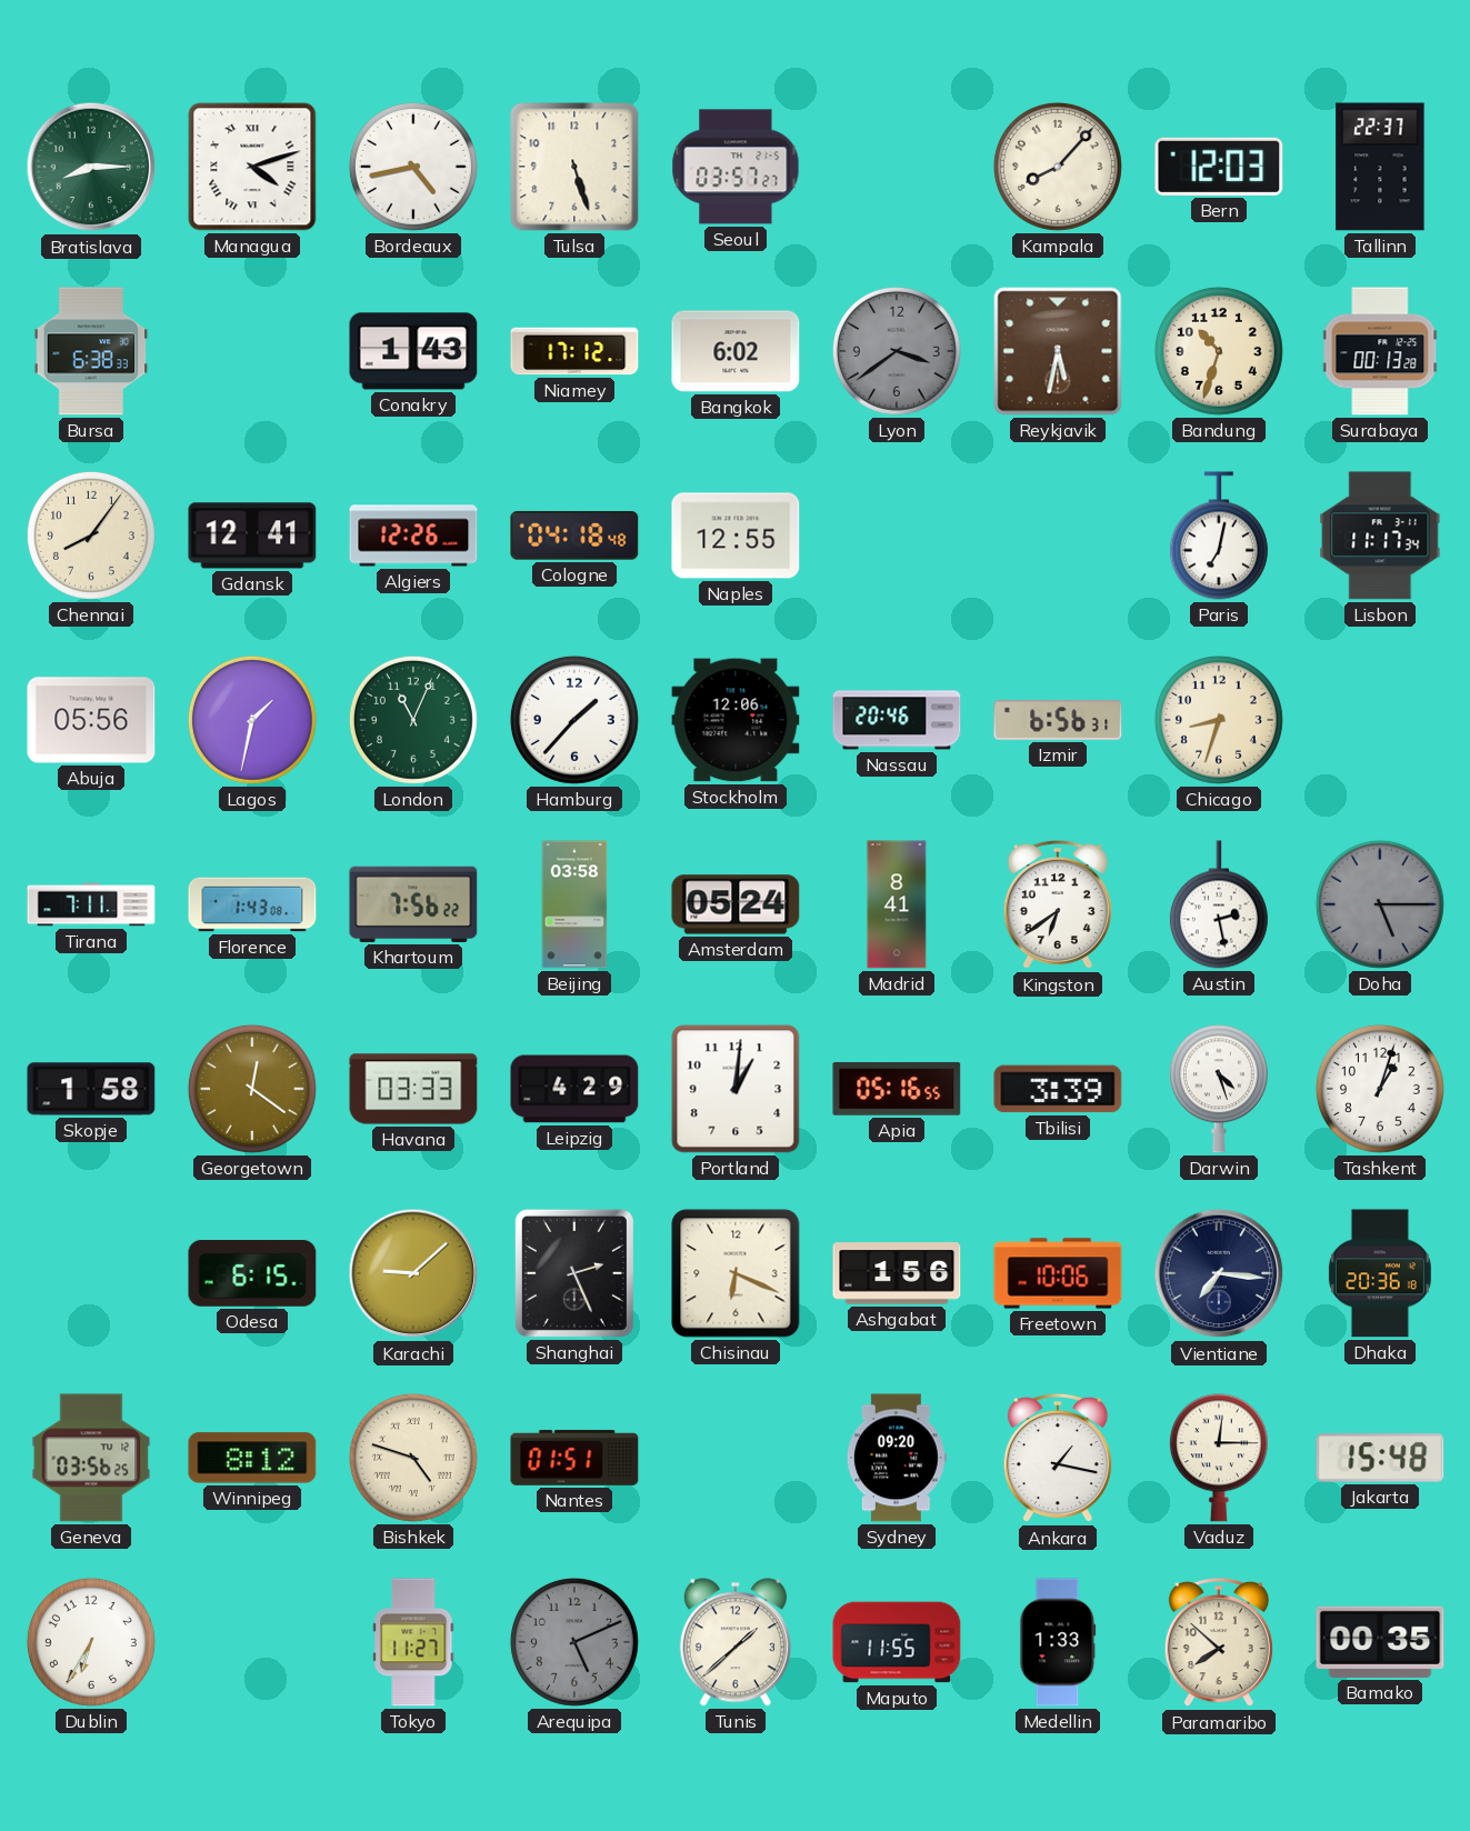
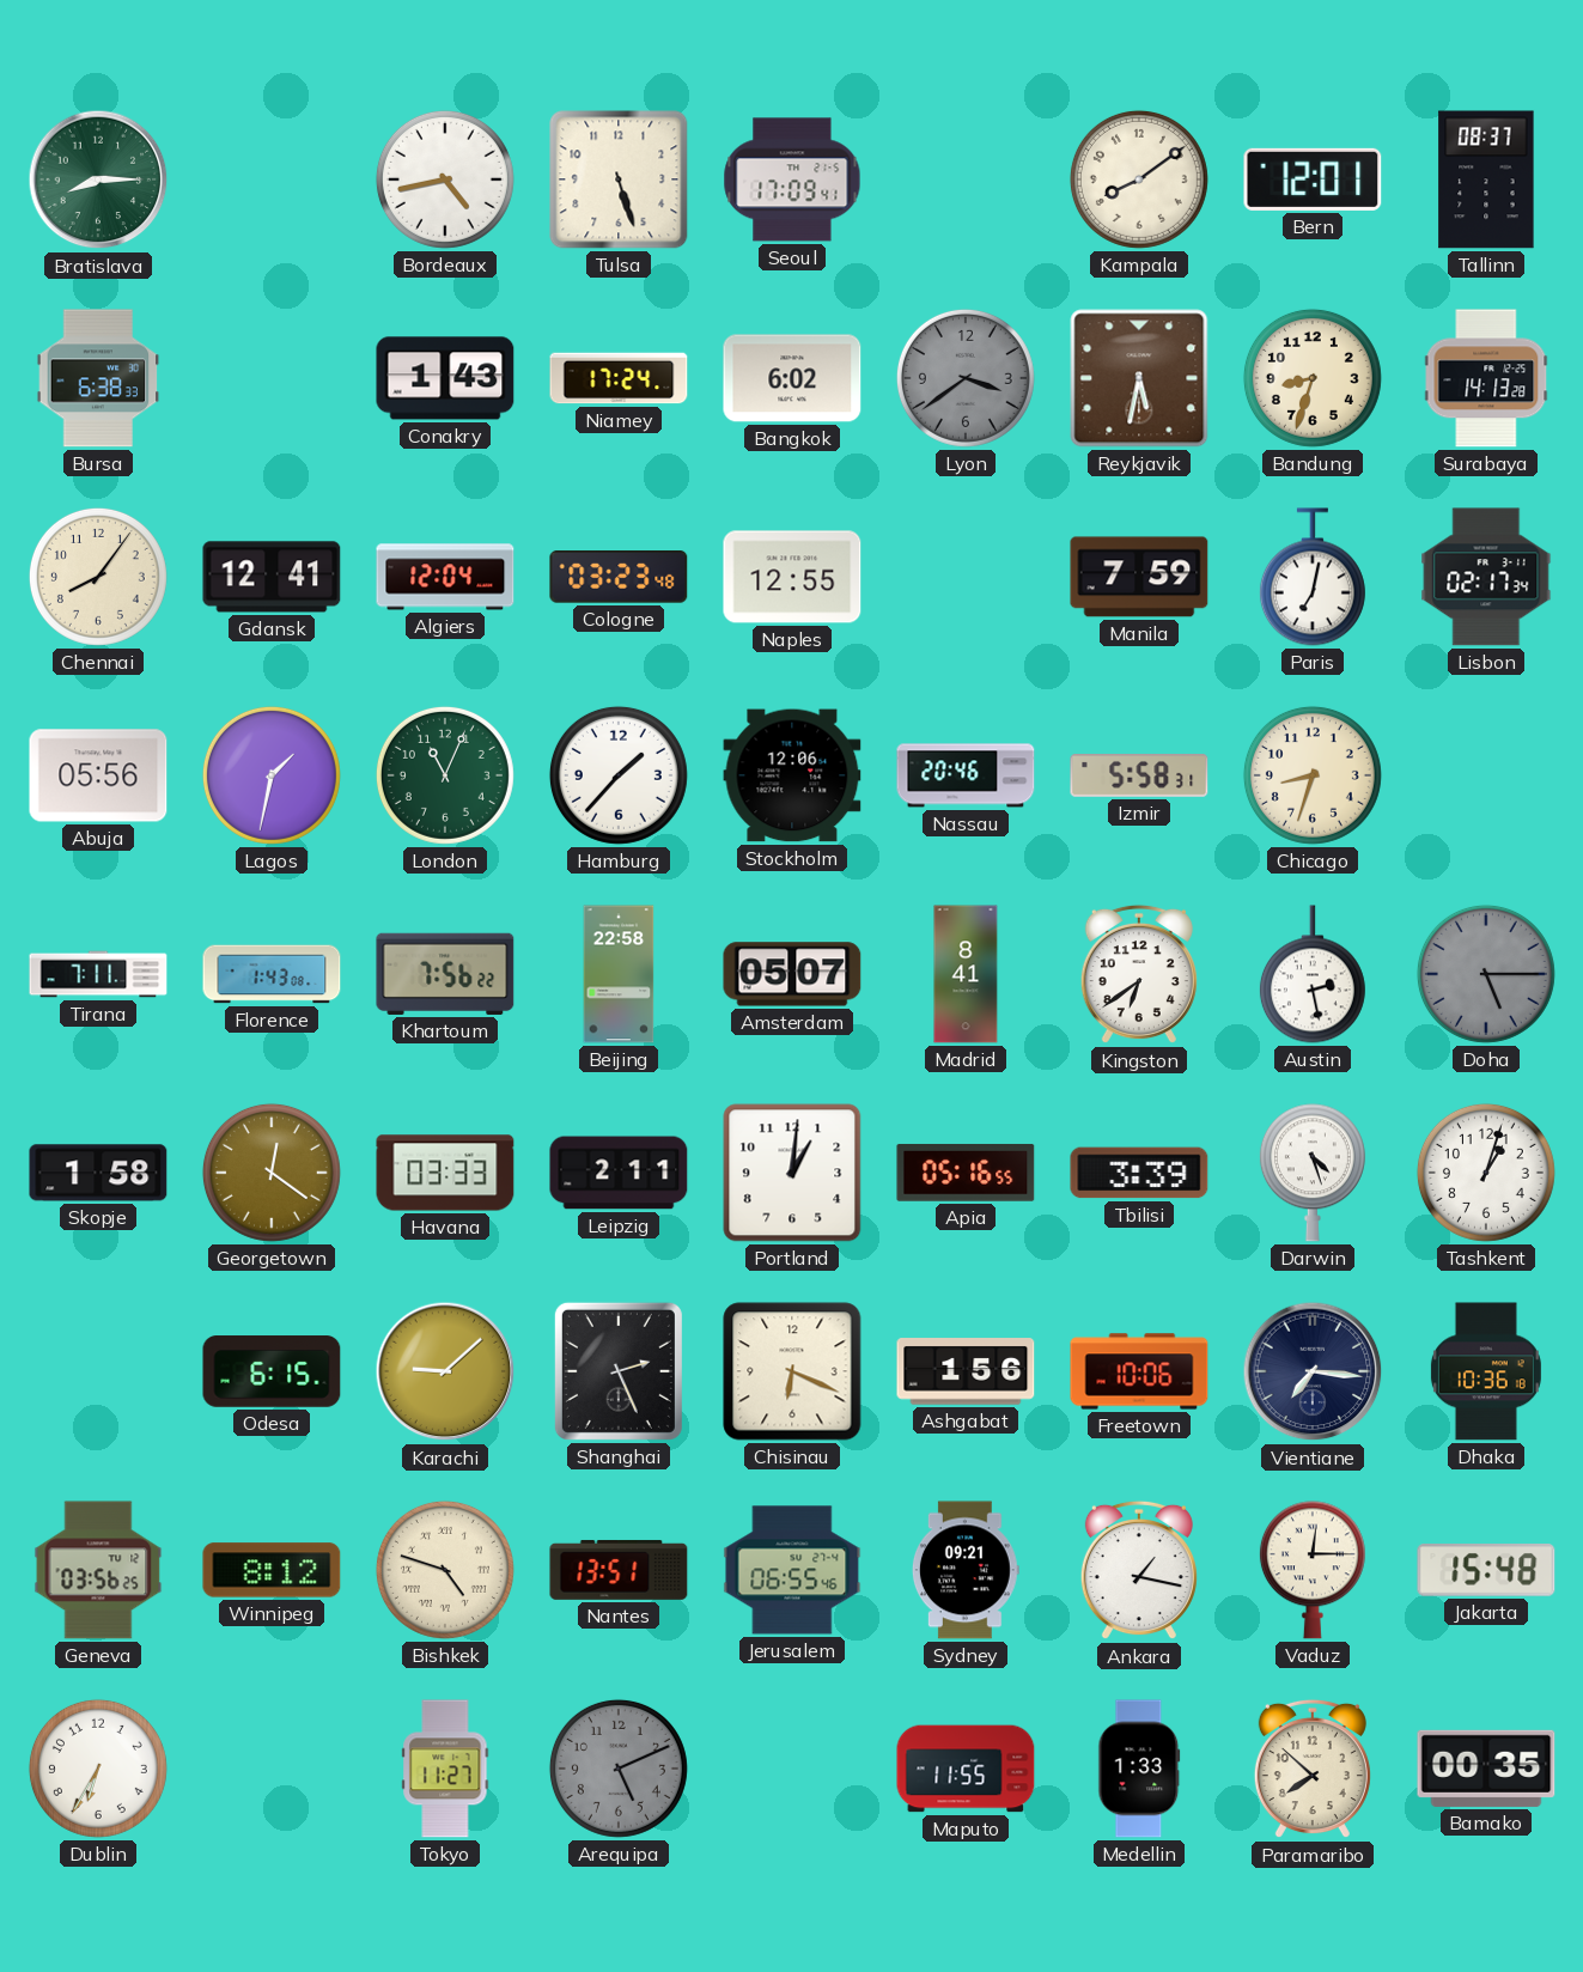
Managua: 4:12 -> none
Seoul: 03:57 -> 17:09
Kampala: 8:07 -> 8:09
Bern: 12:03 -> 12:01
Tallinn: 22:37 -> 08:37
Niamey: 17:12 -> 17:24
Bandung: 10:33 -> 8:33
Surabaya: 00:13 -> 14:13
Algiers: 12:26 -> 12:04
Cologne: 04:18 -> 03:23
Manila: none -> 7:59
Lisbon: 11:17 -> 02:17
Izmir: 6:56 -> 5:58
Beijing: 03:58 -> 22:58
Amsterdam: 05:24 -> 05:07
Leipzig: 4:29 -> 2:11
Dhaka: 20:36 -> 10:36
Nantes: 01:51 -> 13:51
Jerusalem: none -> 06:55
Sydney: 09:20 -> 09:21
Tunis: 1:38 -> none
